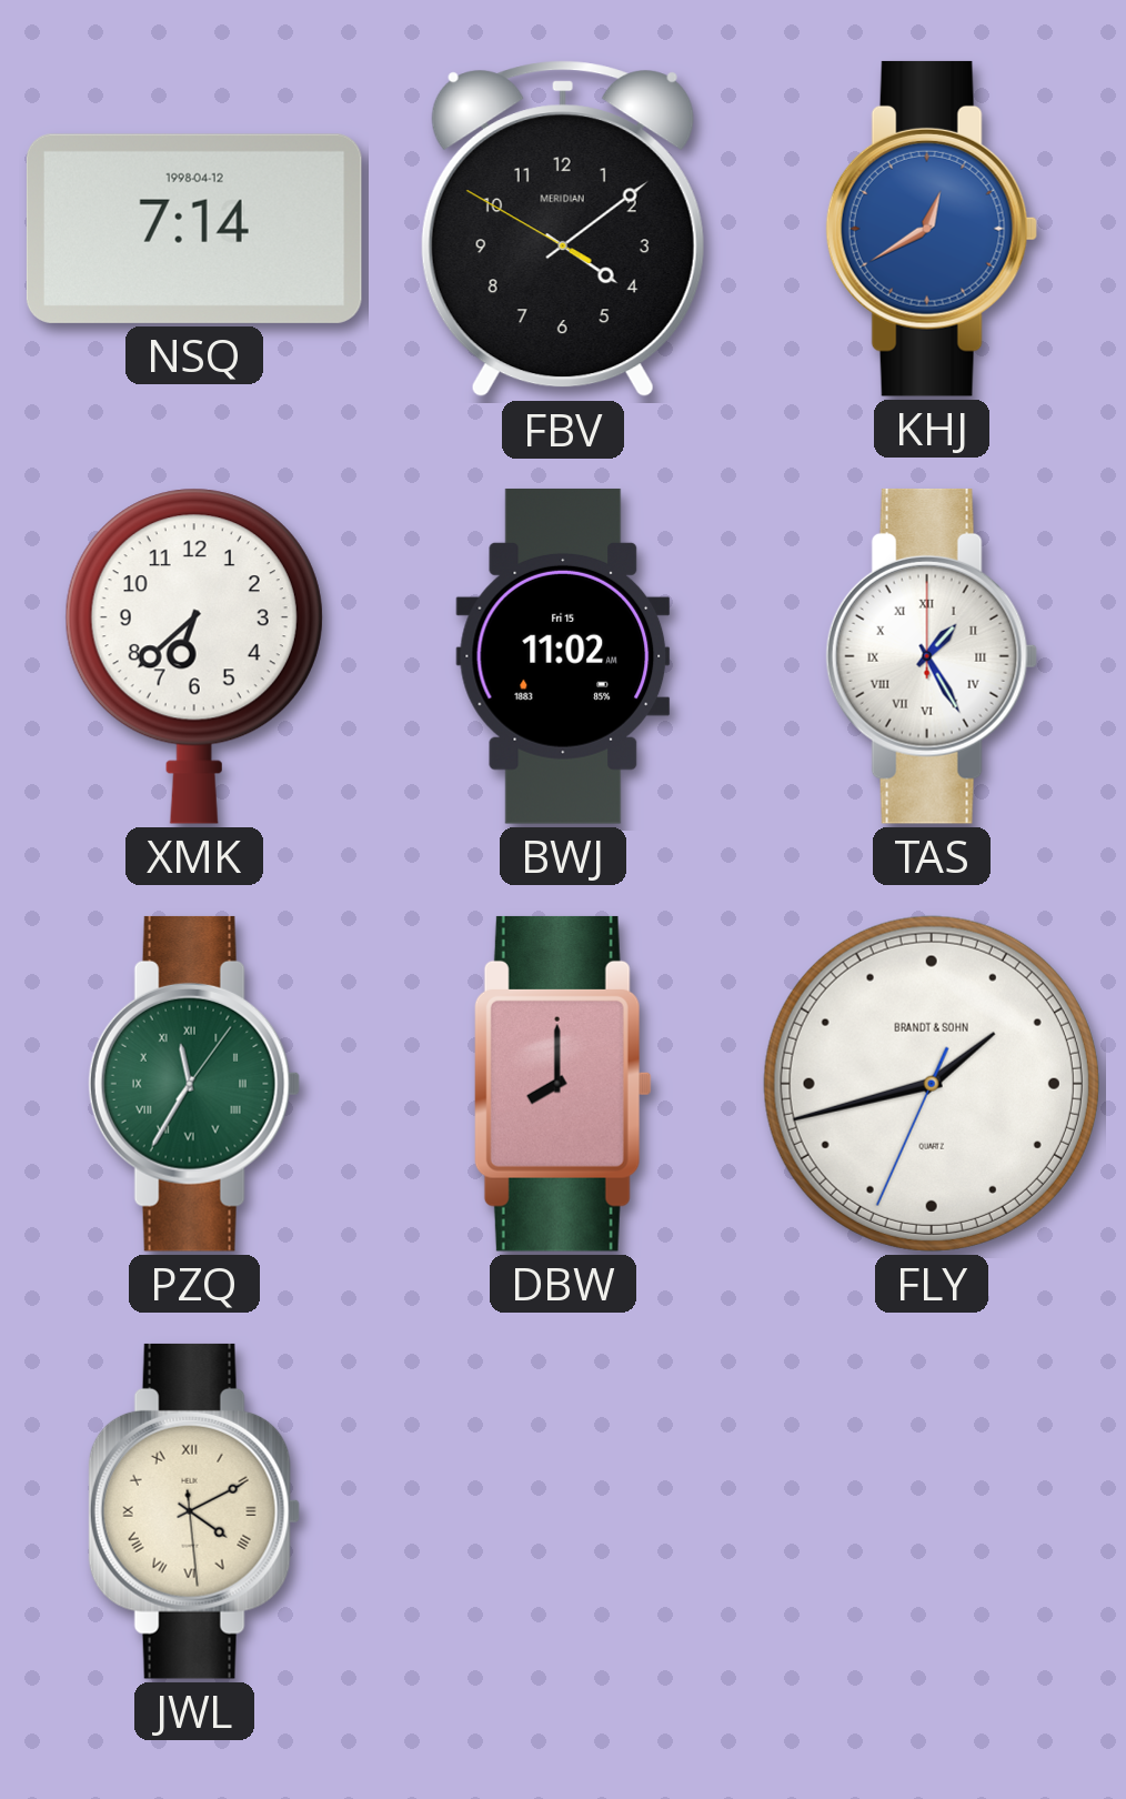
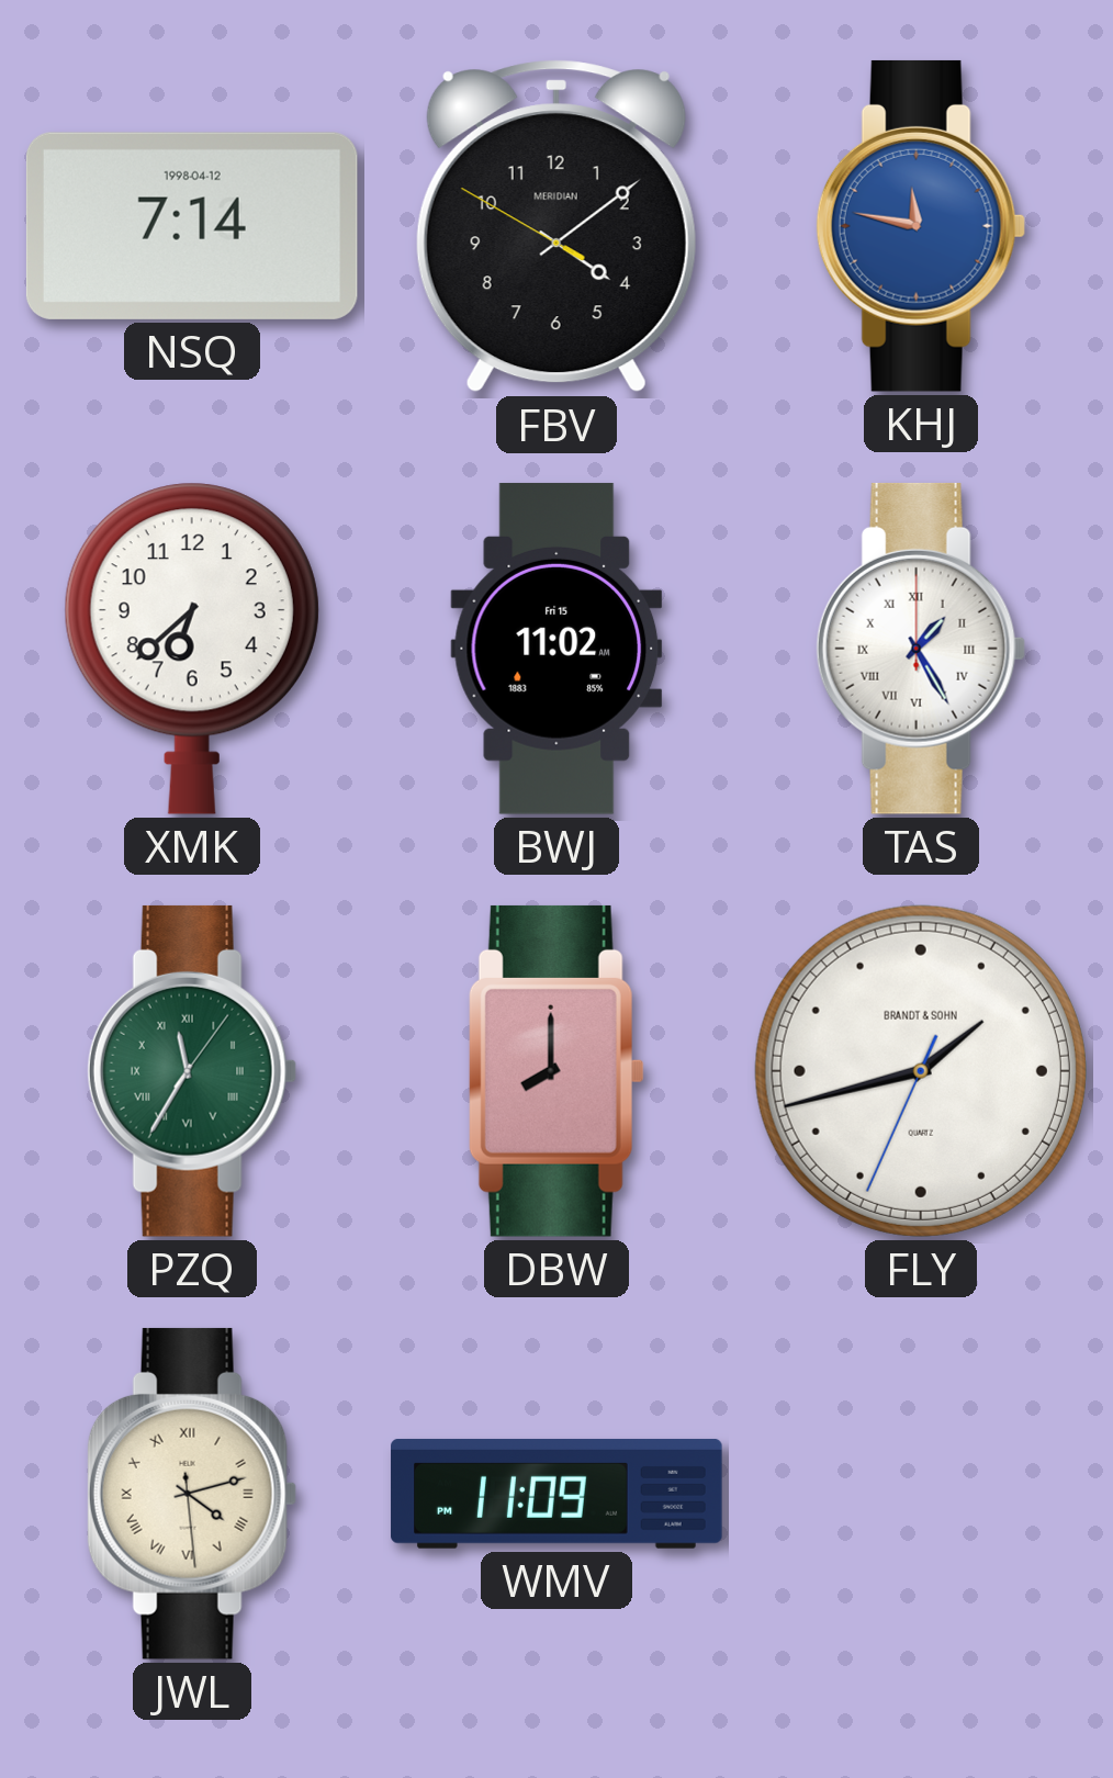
KHJ: 12:40 -> 11:47
JWL: 4:10 -> 4:12
WMV: none -> 11:09
